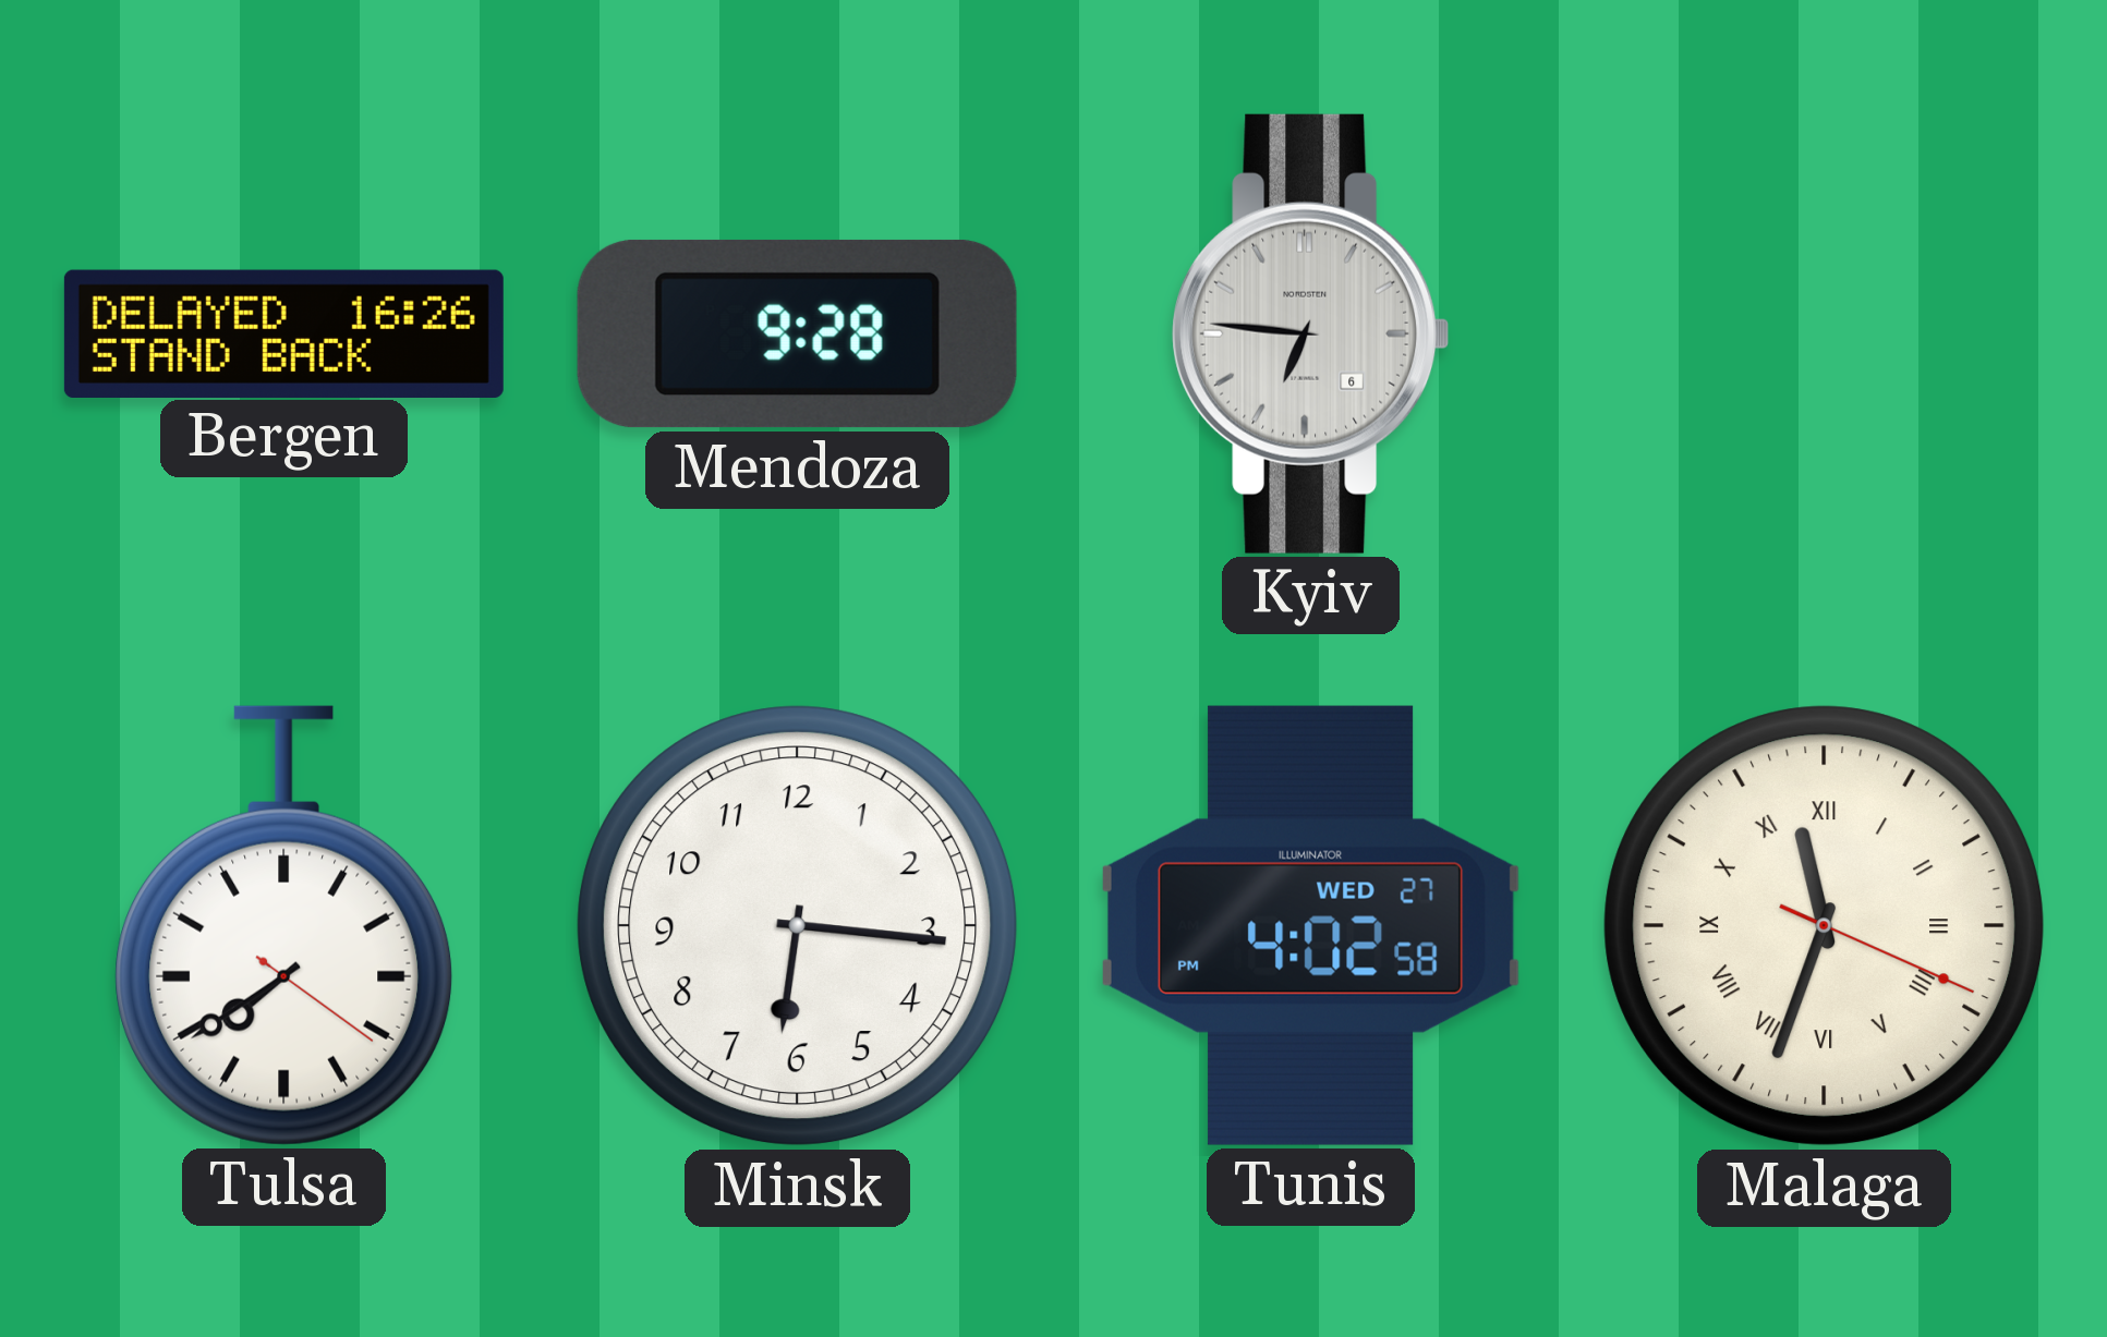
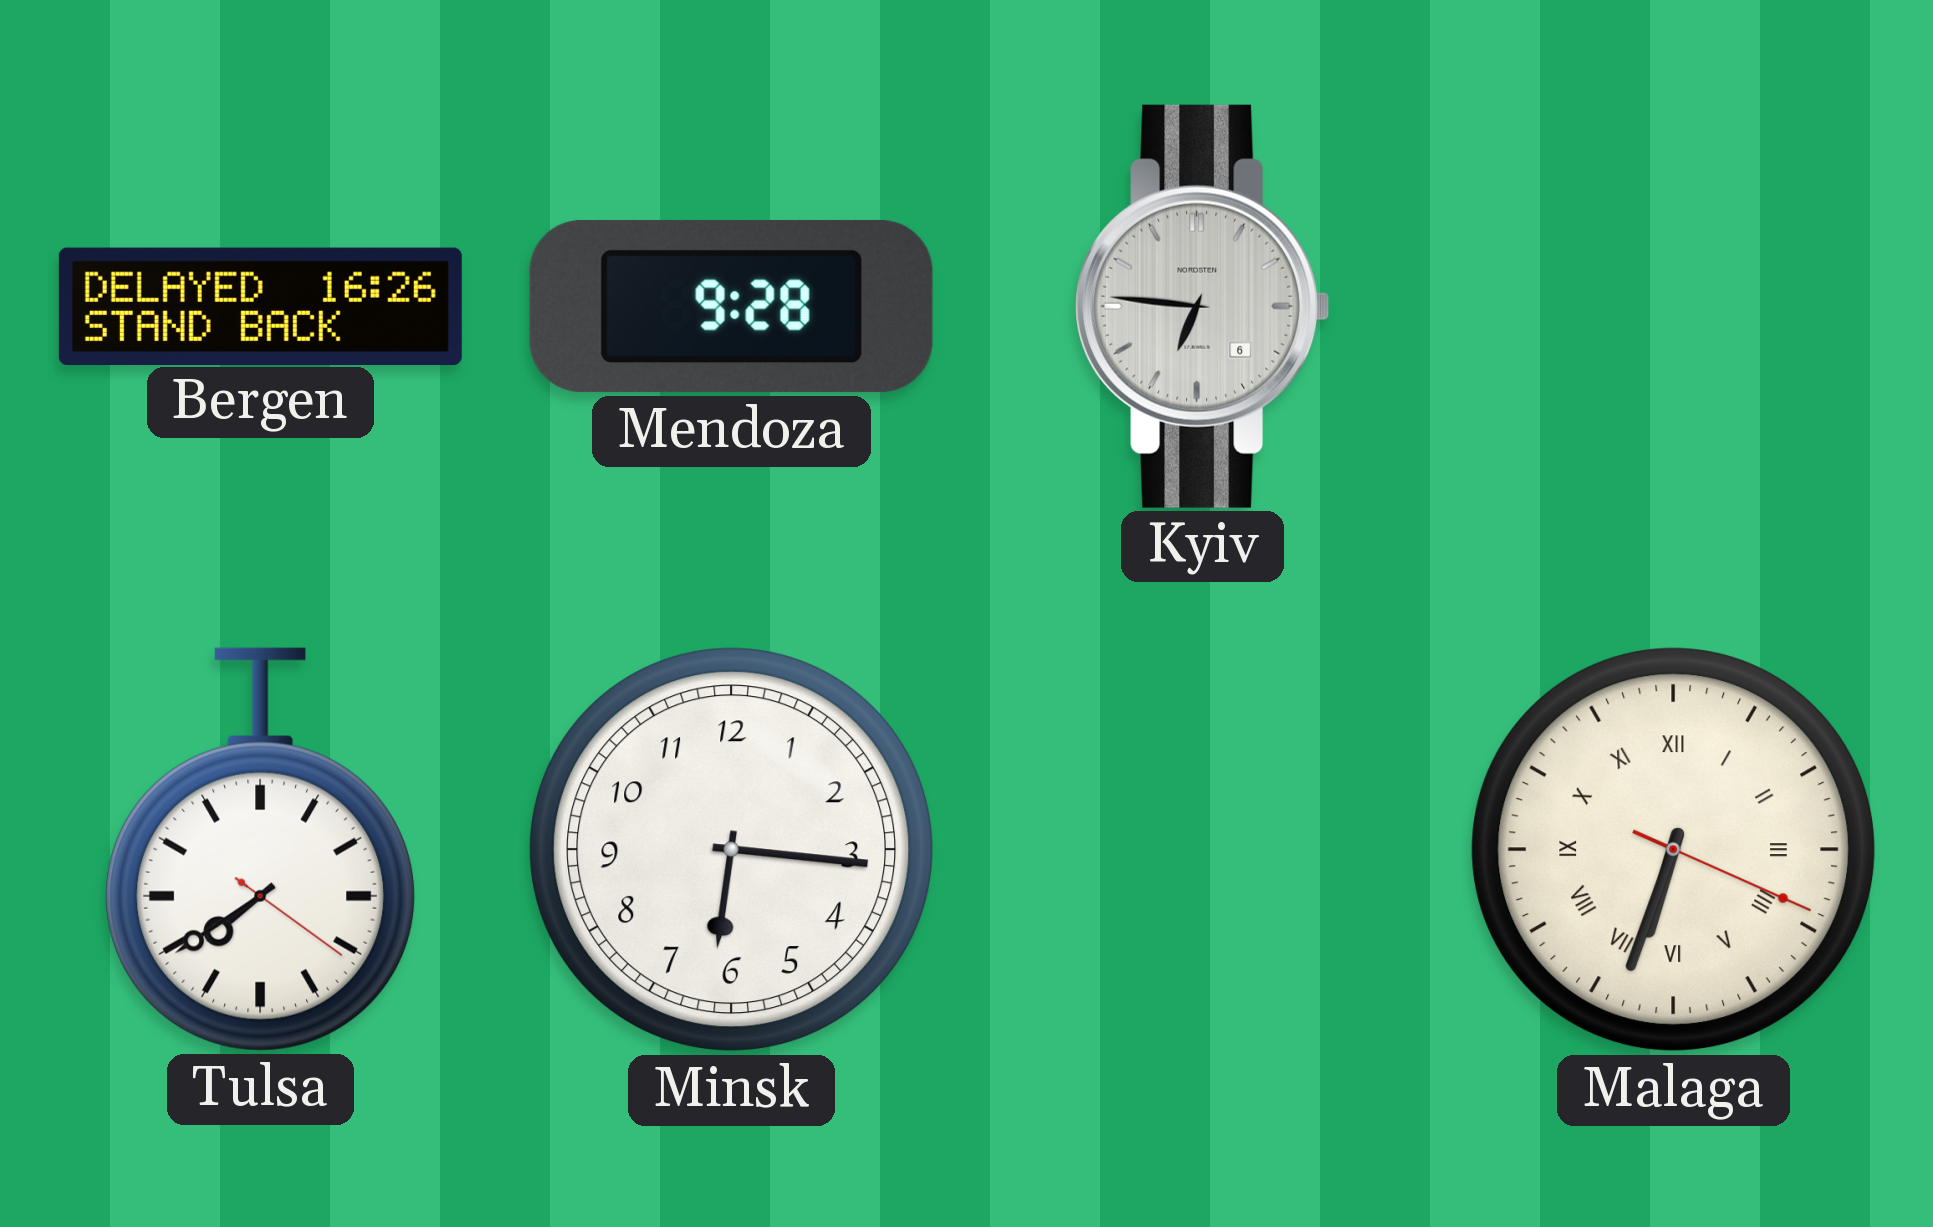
Tunis: 4:02 -> none
Malaga: 11:33 -> 6:33
